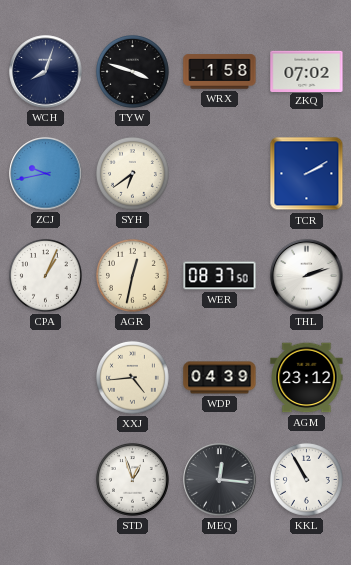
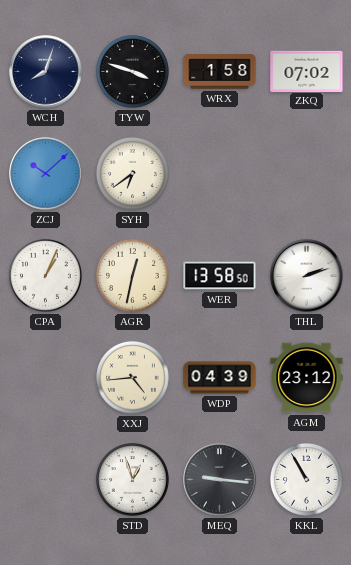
ZCJ: 9:43 -> 10:08
TCR: 2:10 -> none
WER: 08:37 -> 13:58
MEQ: 12:16 -> 9:16
